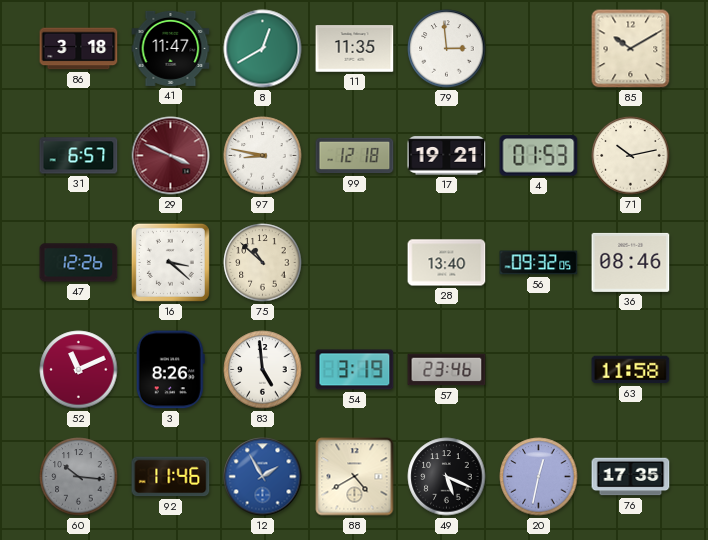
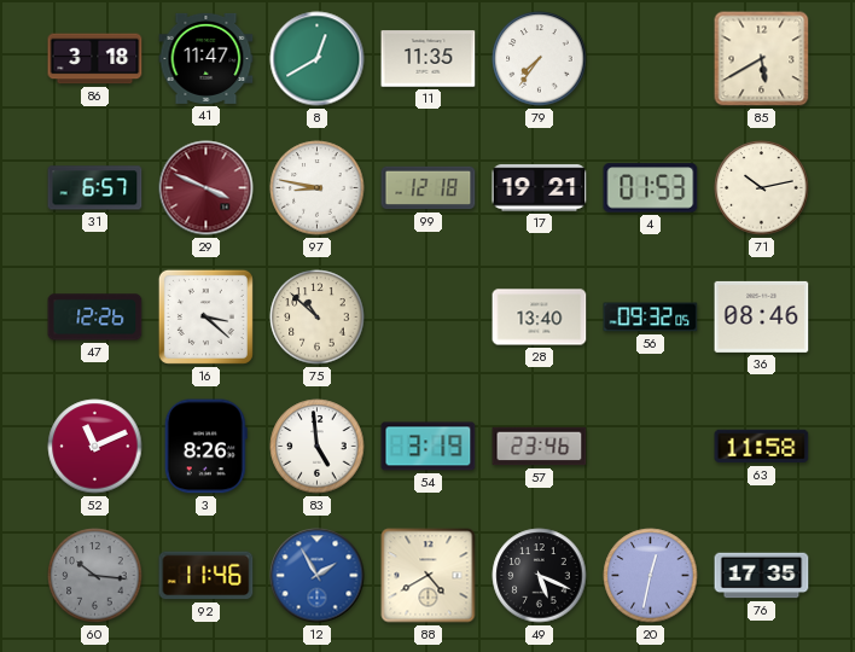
79: 2:59 -> 7:36
85: 10:10 -> 5:40
